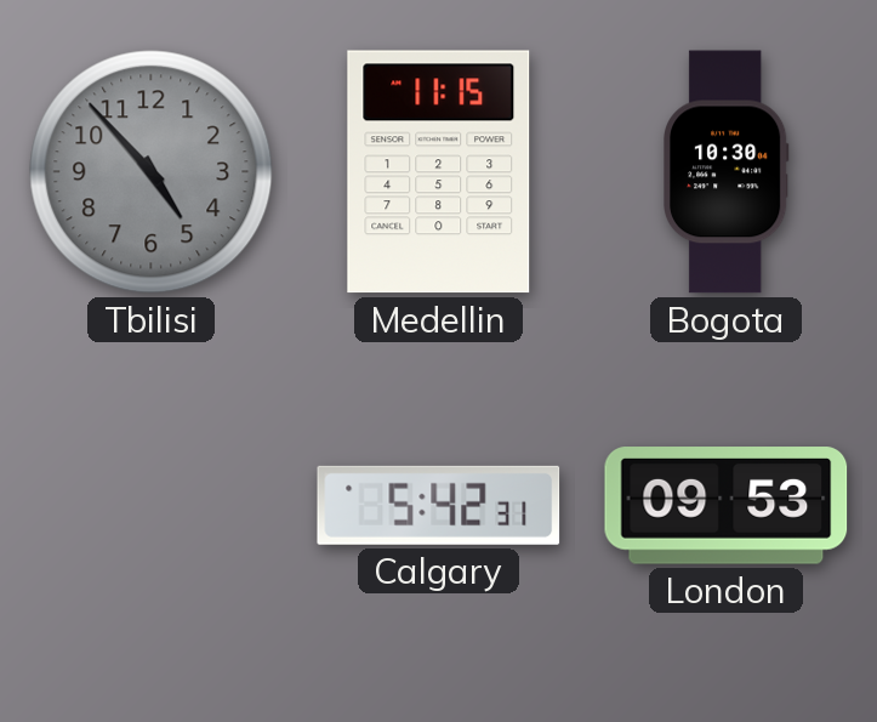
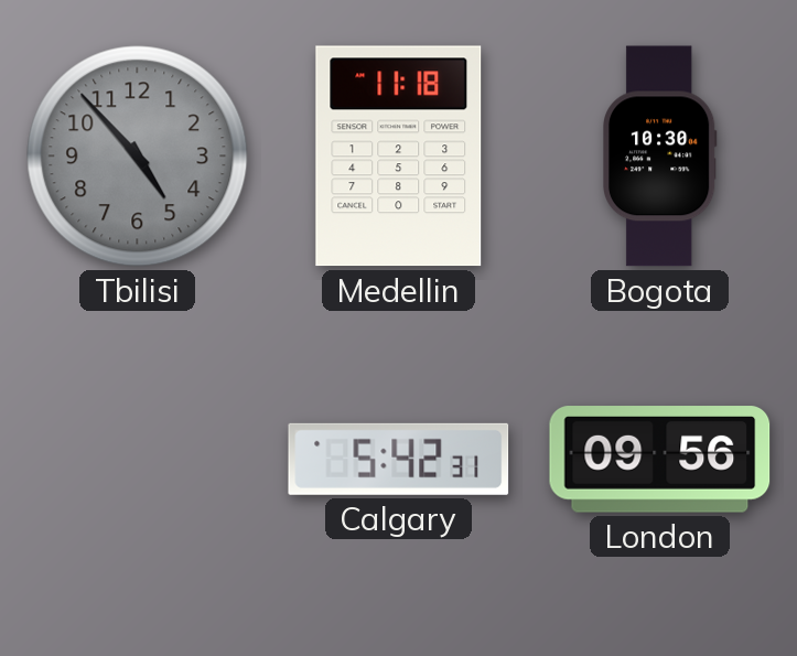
Medellin: 11:15 -> 11:18
London: 09:53 -> 09:56
